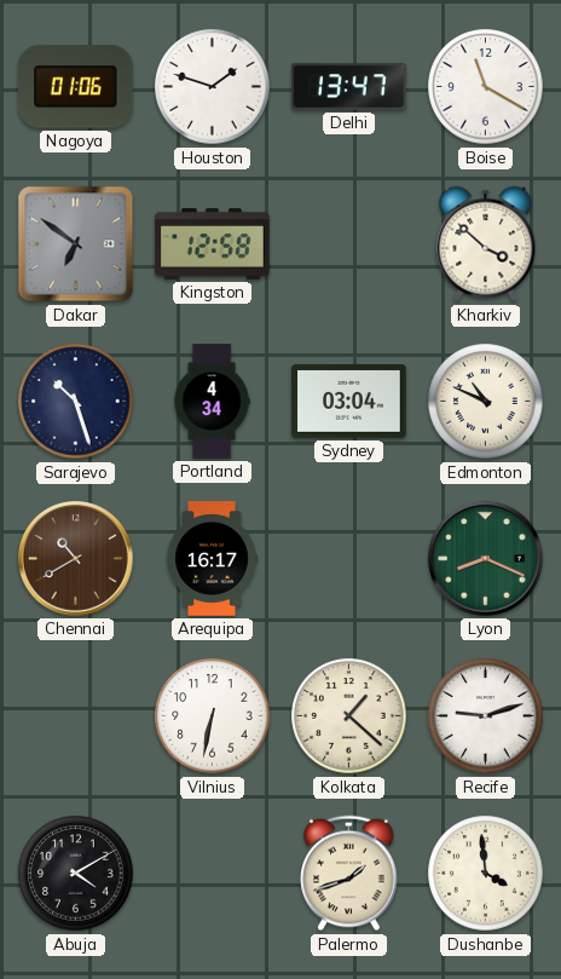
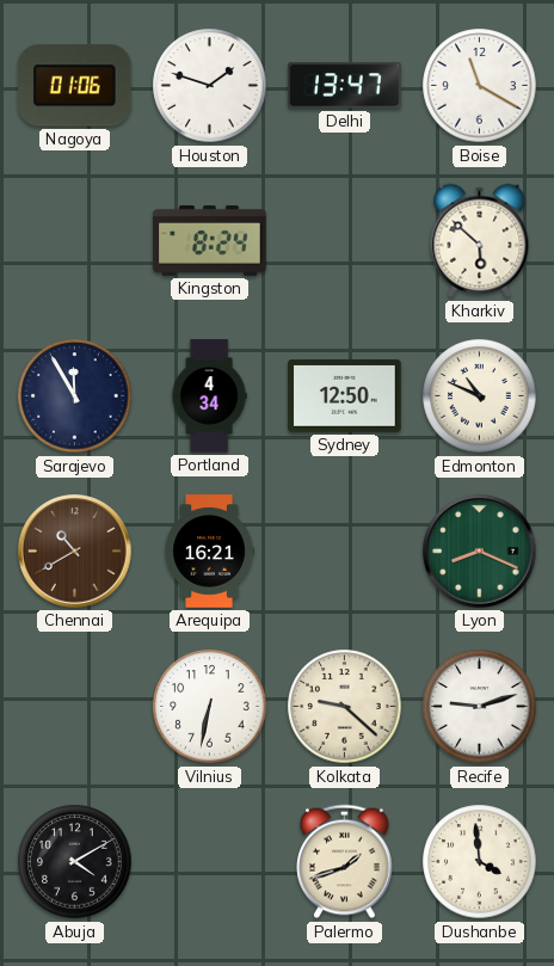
Dakar: 6:51 -> none
Kingston: 12:58 -> 8:24
Kharkiv: 3:52 -> 5:52
Sarajevo: 10:27 -> 11:55
Sydney: 03:04 -> 12:50
Arequipa: 16:17 -> 16:21
Kolkata: 1:22 -> 9:22
